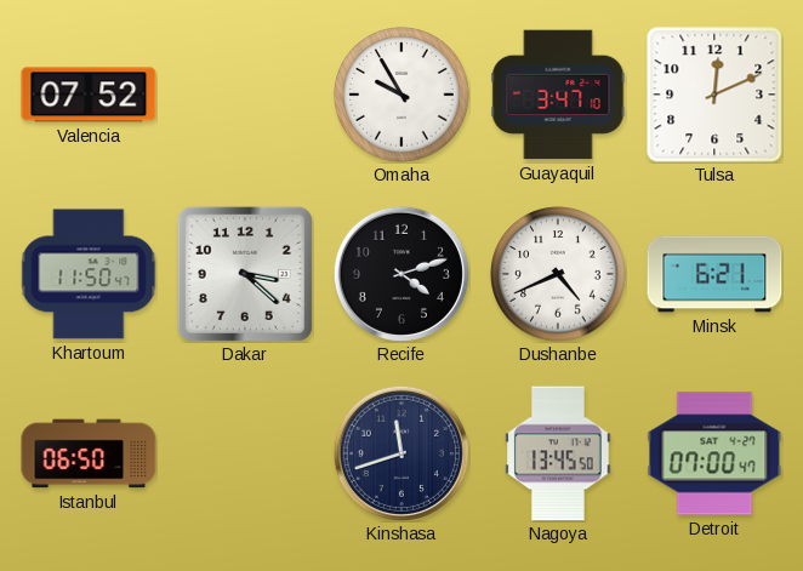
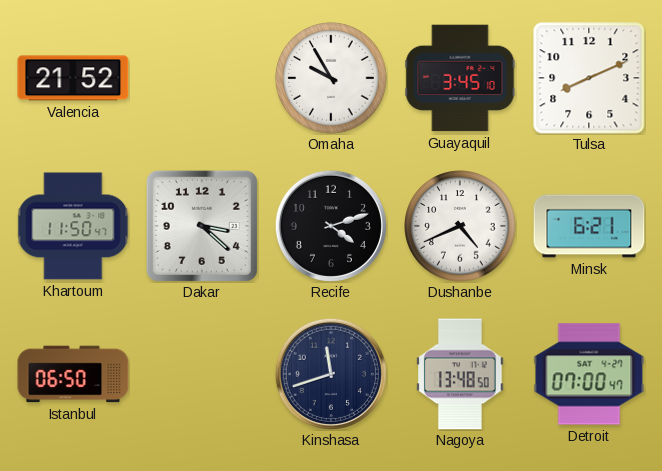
Valencia: 07:52 -> 21:52
Guayaquil: 3:47 -> 3:45
Tulsa: 12:11 -> 8:11
Nagoya: 13:45 -> 13:48
